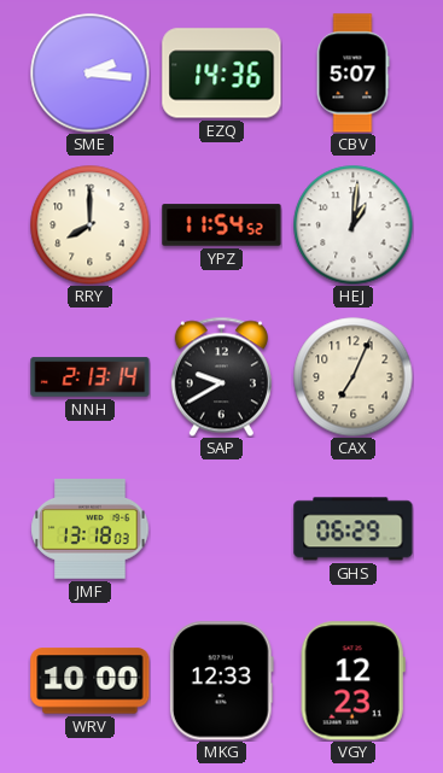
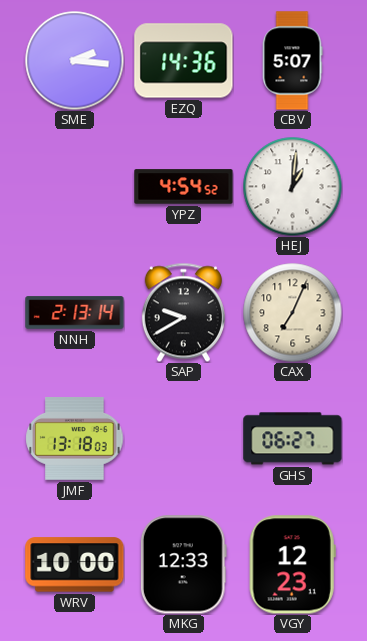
RRY: 8:00 -> none
YPZ: 11:54 -> 4:54
GHS: 06:29 -> 06:27
